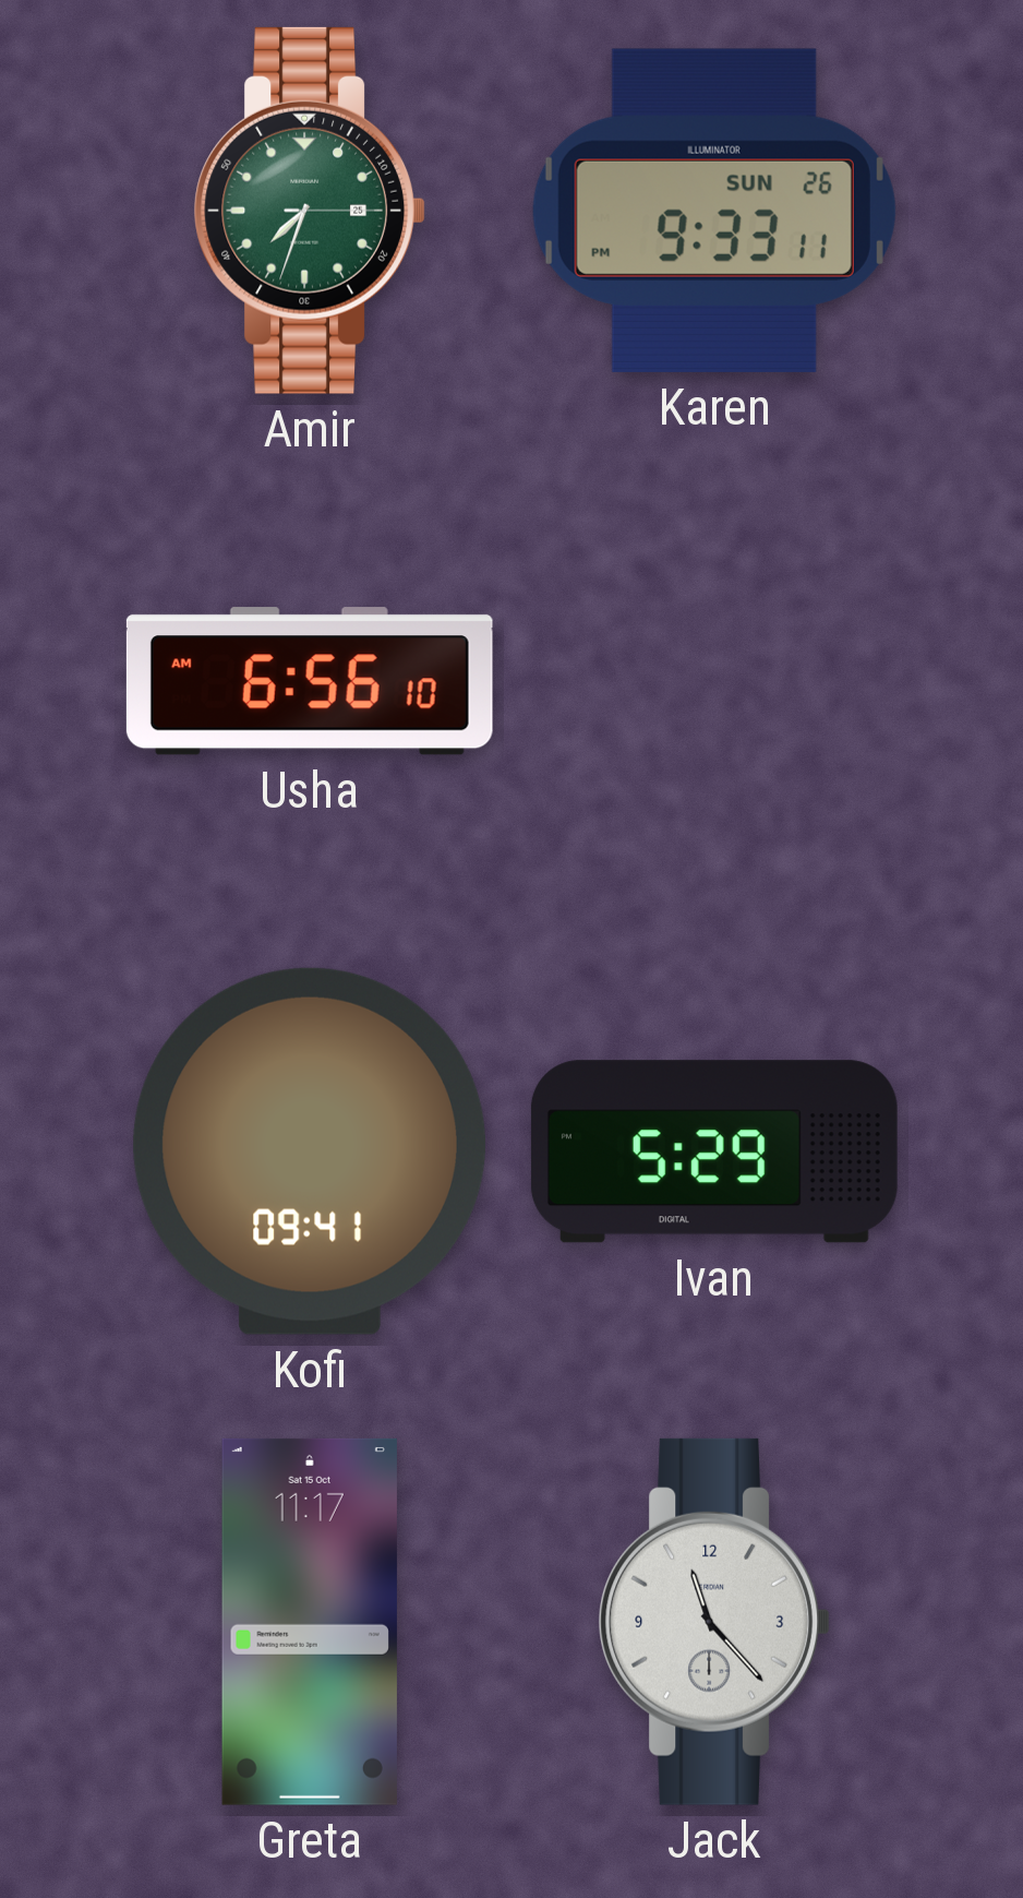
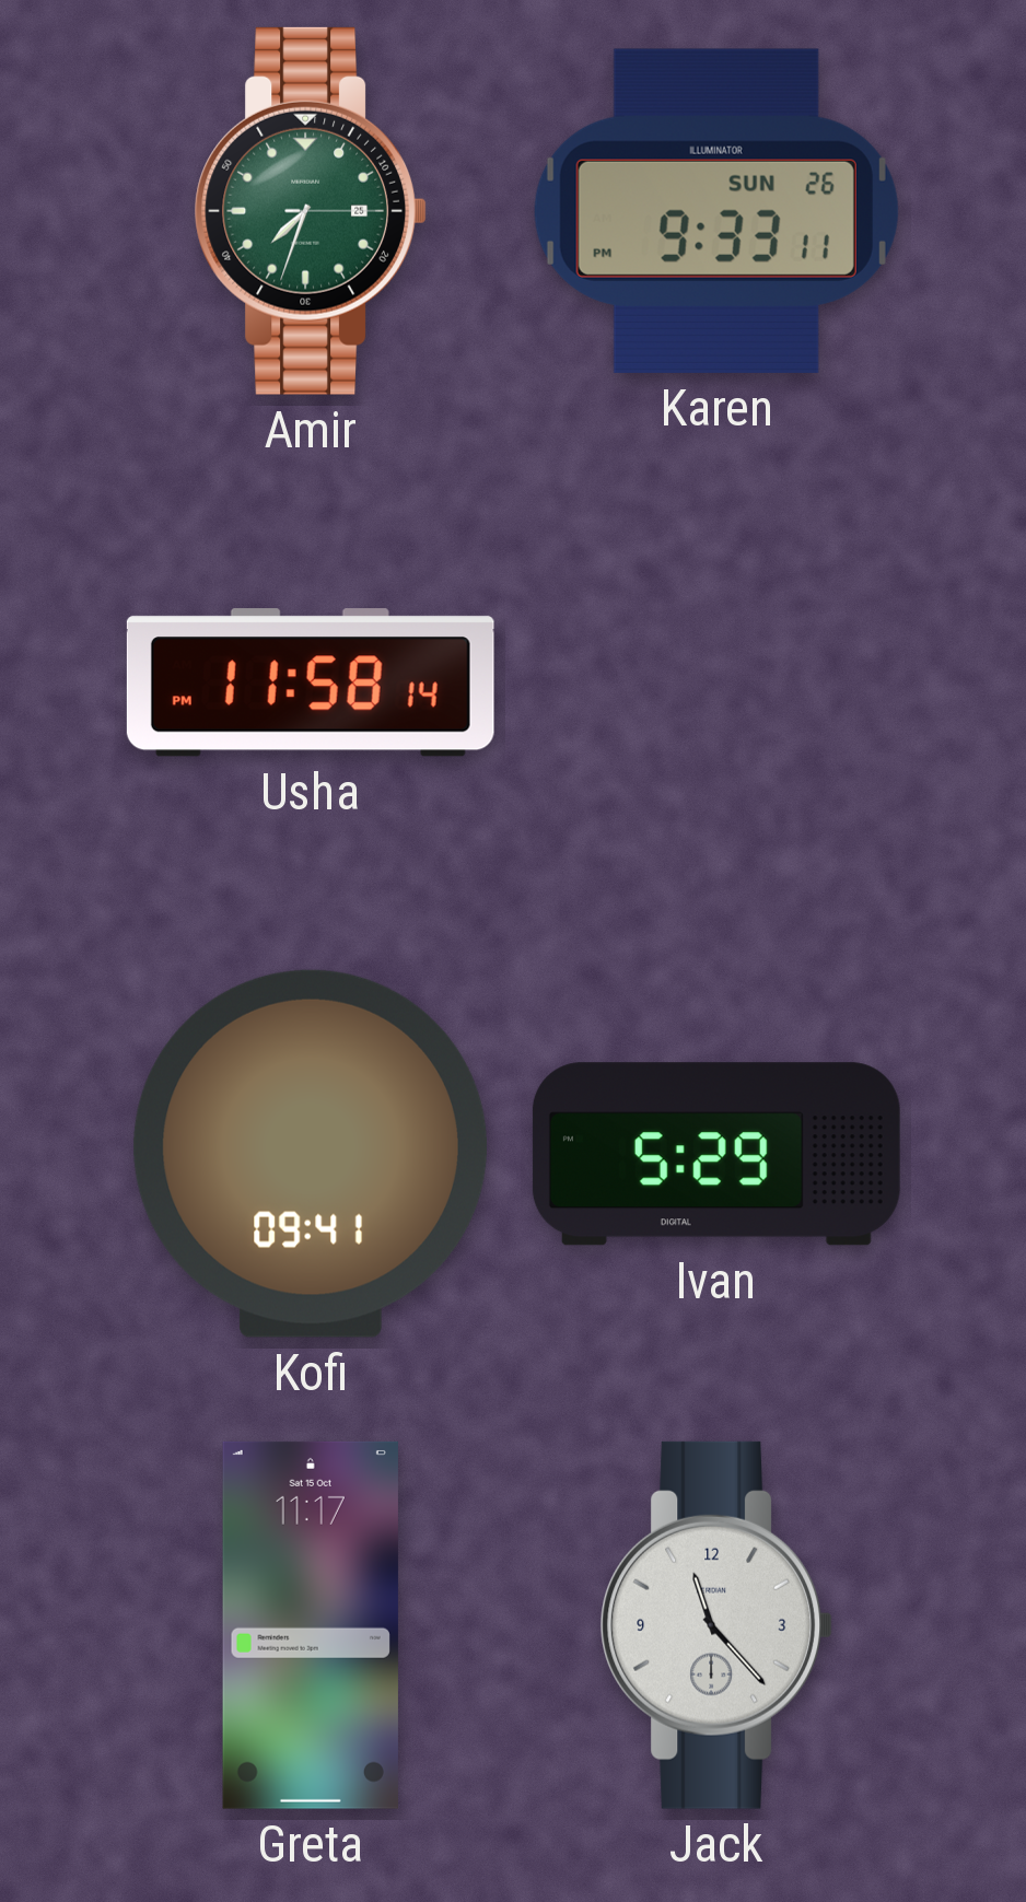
Usha: 6:56 -> 11:58
